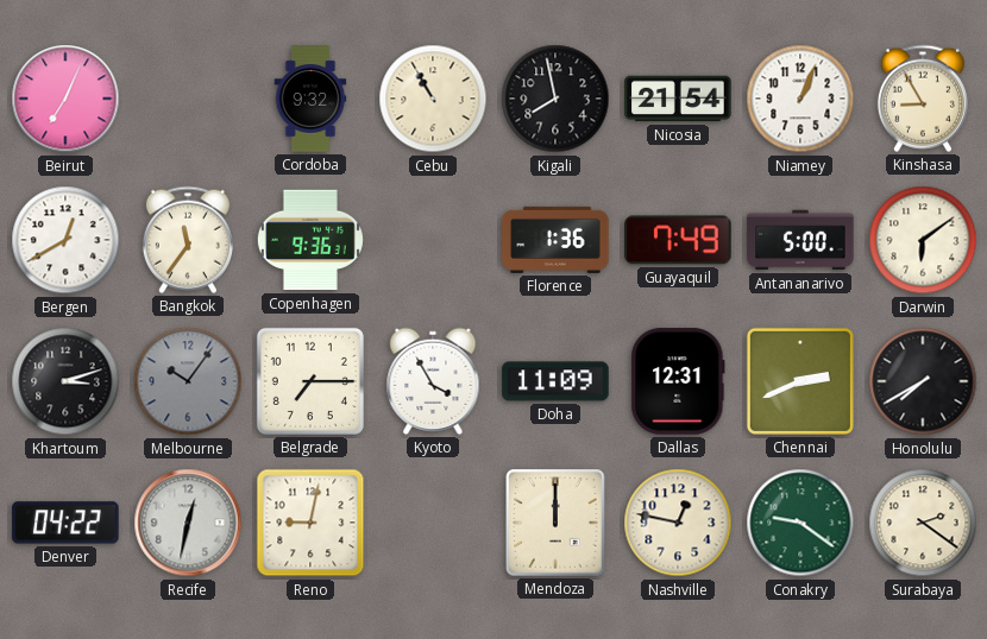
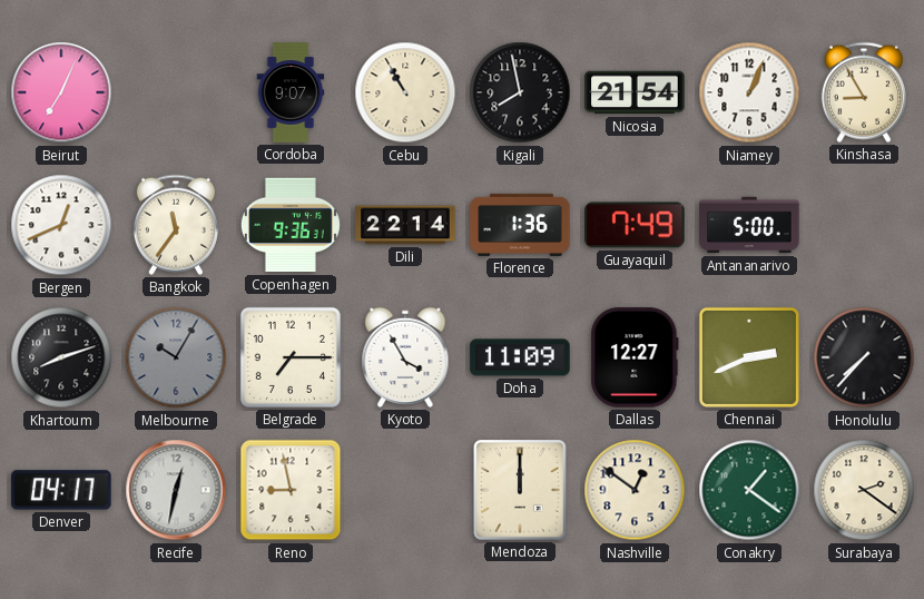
Cordoba: 9:32 -> 9:07
Bergen: 12:40 -> 12:41
Dili: none -> 22:14
Darwin: 6:09 -> none
Khartoum: 3:12 -> 8:12
Melbourne: 10:06 -> 10:05
Dallas: 12:31 -> 12:27
Honolulu: 7:40 -> 7:37
Denver: 04:22 -> 04:17
Reno: 9:02 -> 8:58
Nashville: 12:47 -> 12:51
Conakry: 9:21 -> 1:21
